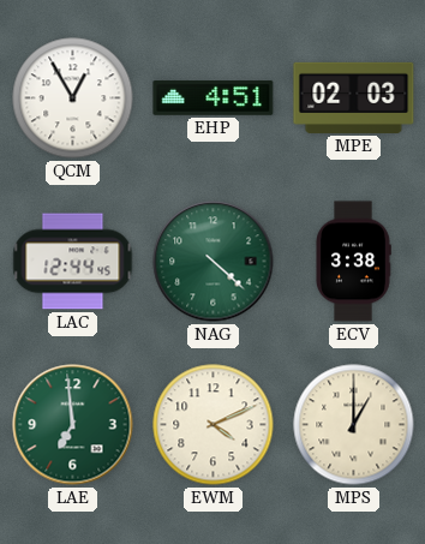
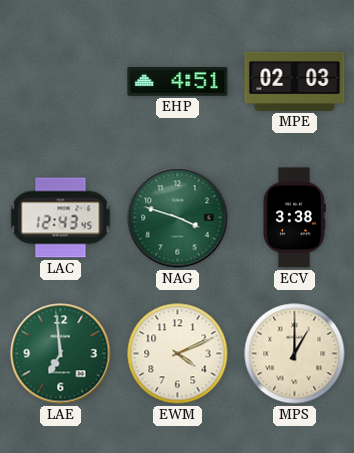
QCM: 12:55 -> none
LAC: 12:44 -> 12:43
NAG: 4:22 -> 3:48
